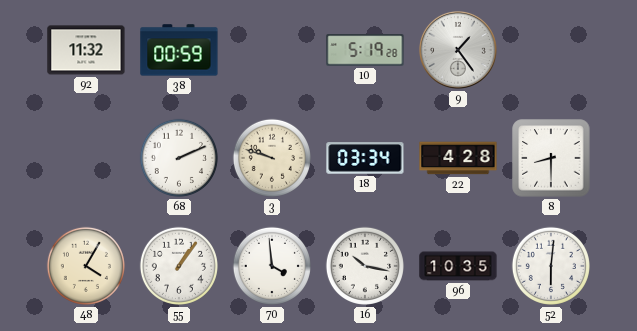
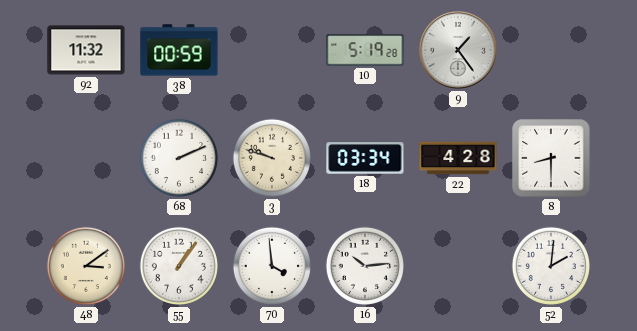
48: 4:05 -> 3:09
16: 10:17 -> 10:14
96: 10:35 -> none
52: 6:01 -> 2:01
